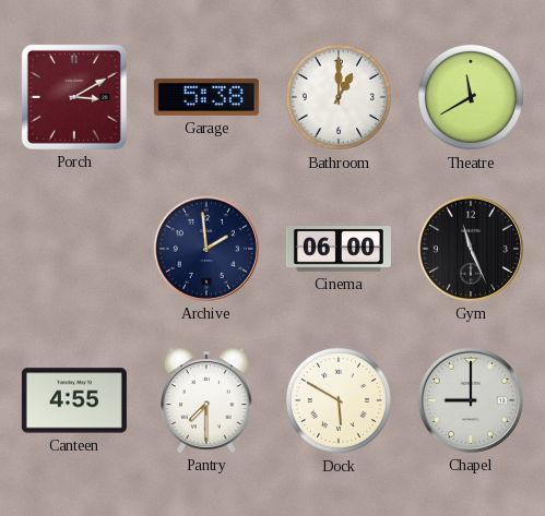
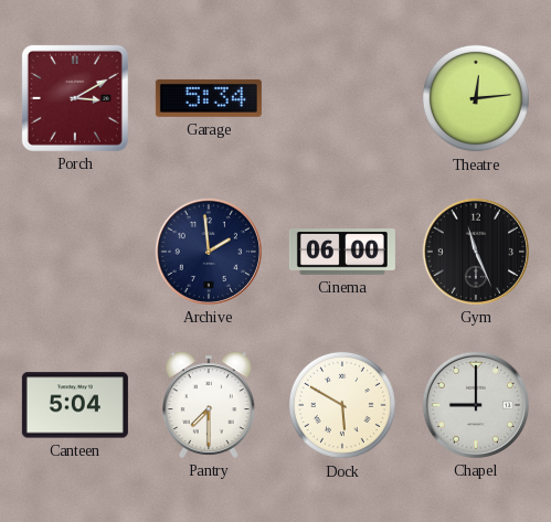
Garage: 5:38 -> 5:34
Bathroom: 1:00 -> none
Theatre: 11:40 -> 12:14
Canteen: 4:55 -> 5:04
